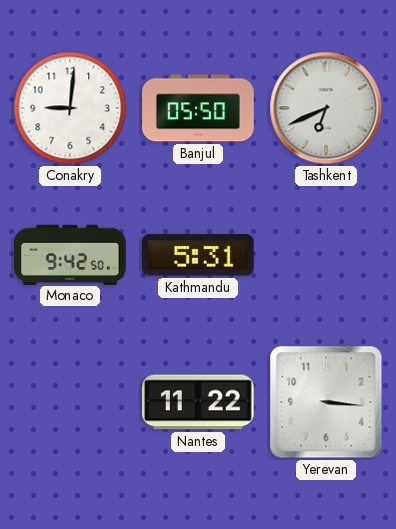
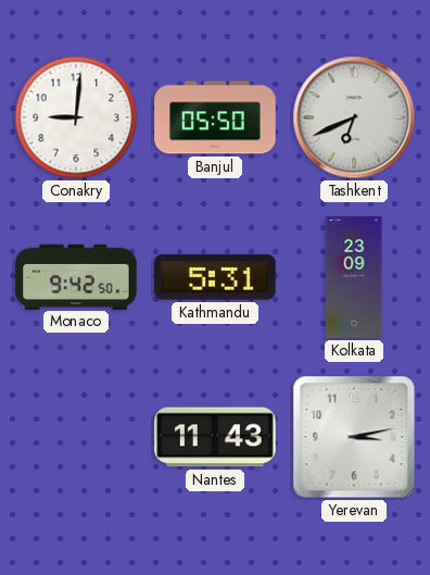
Kolkata: none -> 23:09
Nantes: 11:22 -> 11:43
Yerevan: 3:16 -> 3:13
